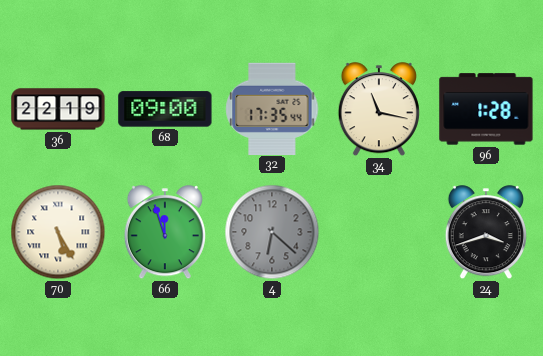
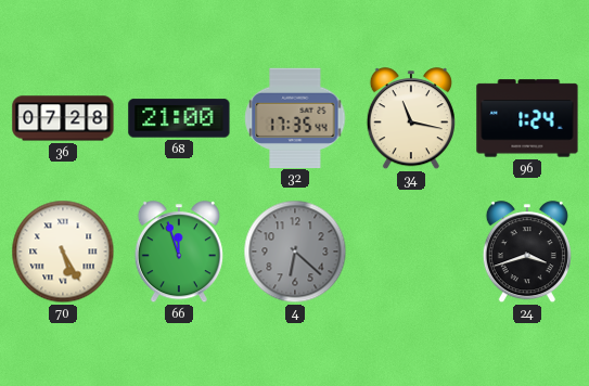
36: 22:19 -> 07:28
68: 09:00 -> 21:00
96: 1:28 -> 1:24
